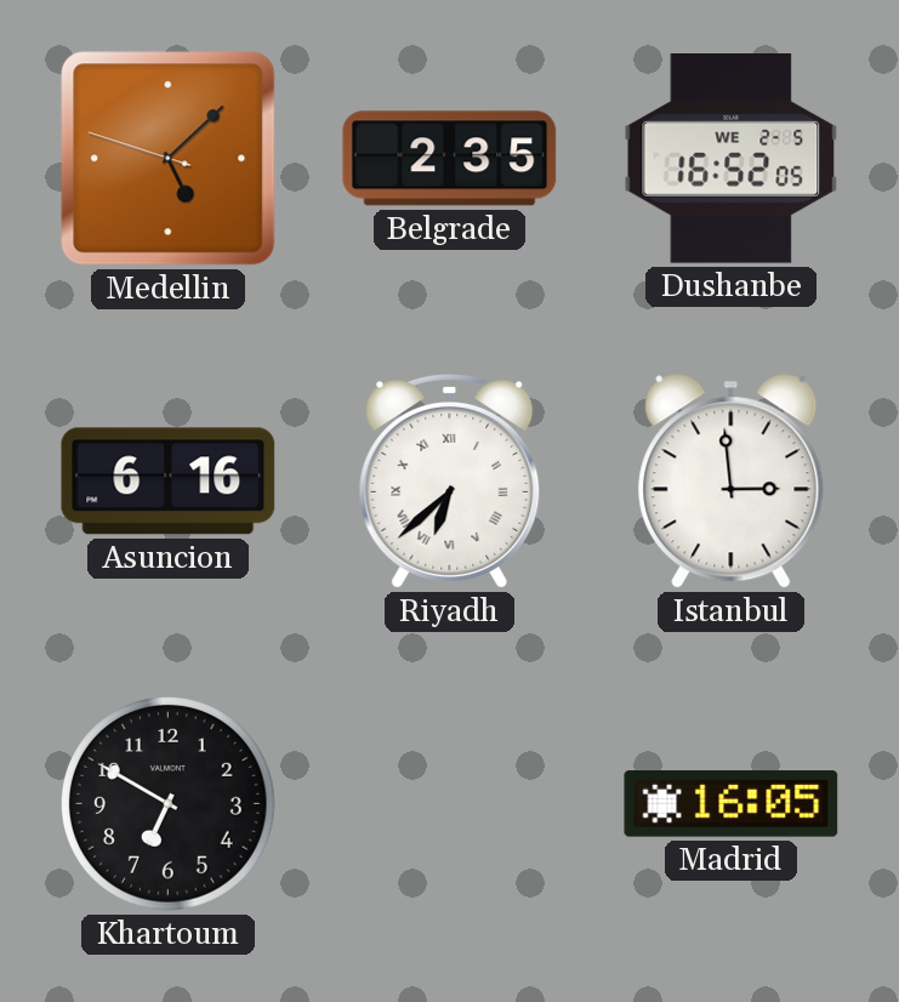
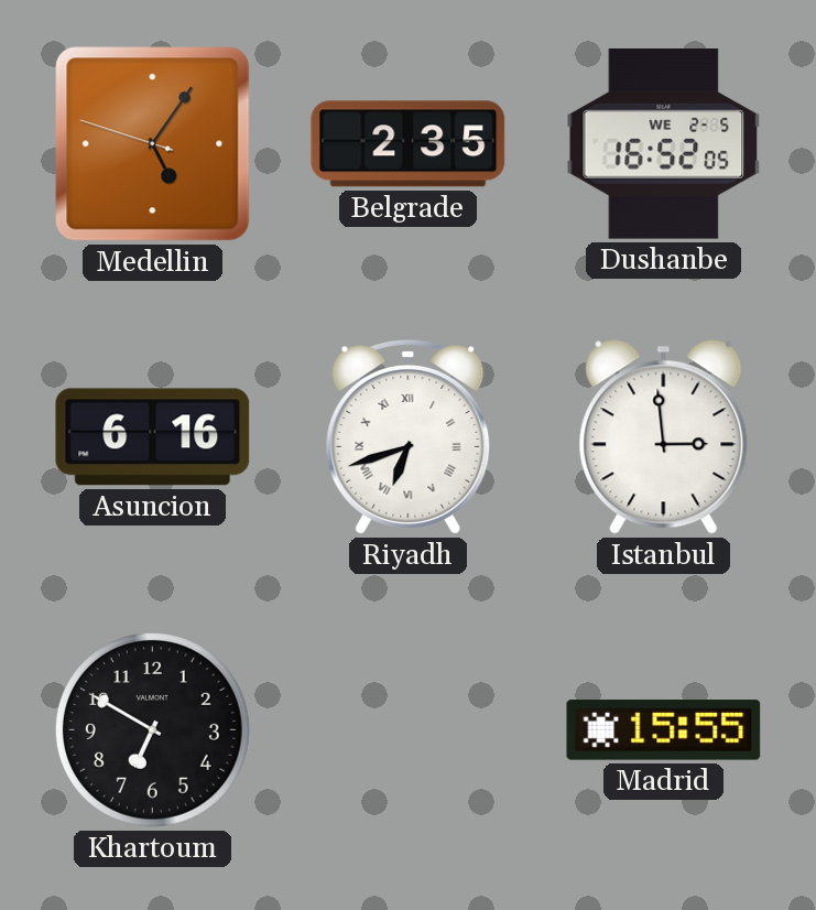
Medellin: 5:07 -> 5:05
Riyadh: 6:38 -> 6:42
Madrid: 16:05 -> 15:55
